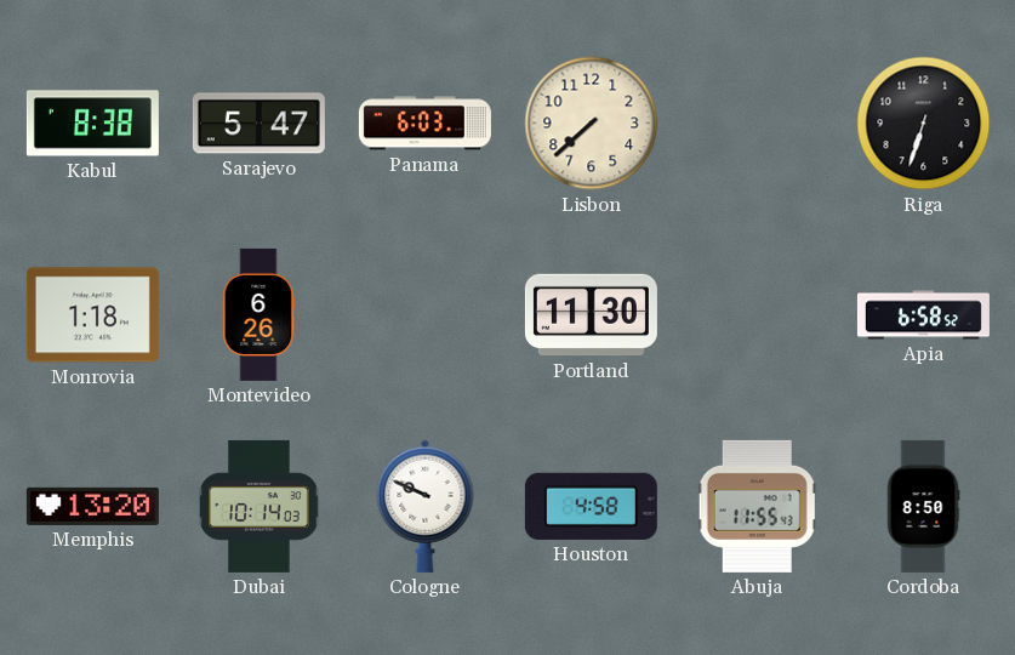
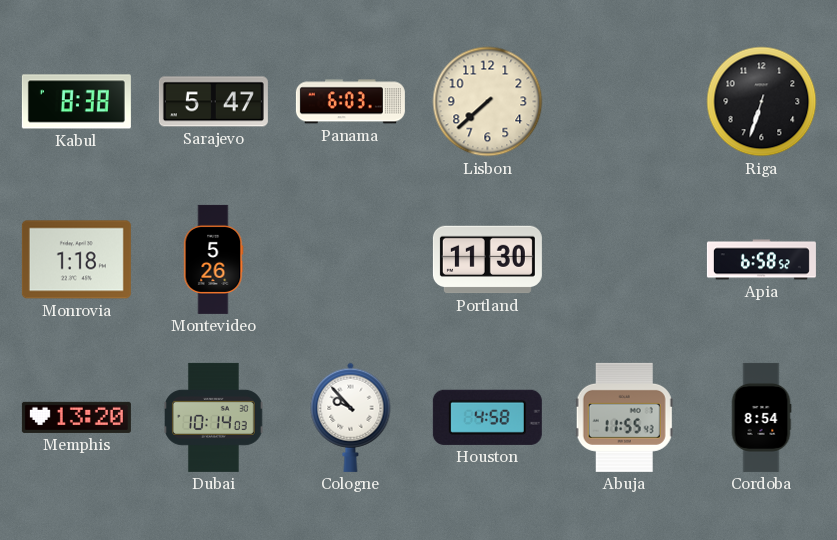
Montevideo: 6:26 -> 5:26
Cologne: 9:49 -> 9:53
Cordoba: 8:50 -> 8:54
